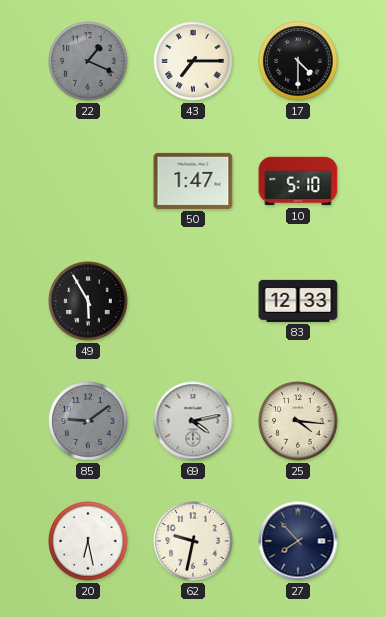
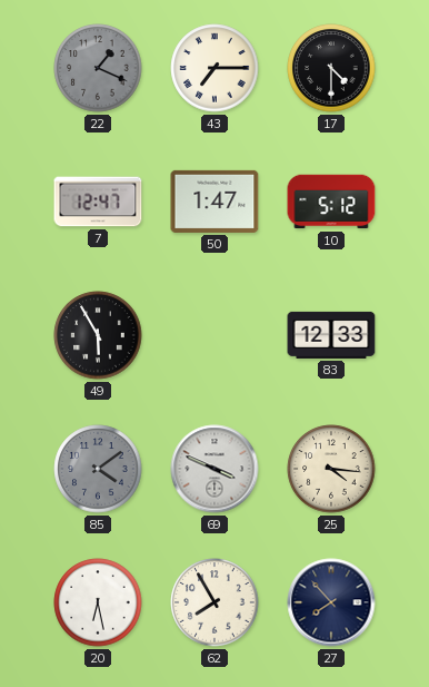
7: none -> 12:47
10: 5:10 -> 5:12
85: 9:09 -> 4:09
69: 4:13 -> 3:49
62: 9:32 -> 7:55
